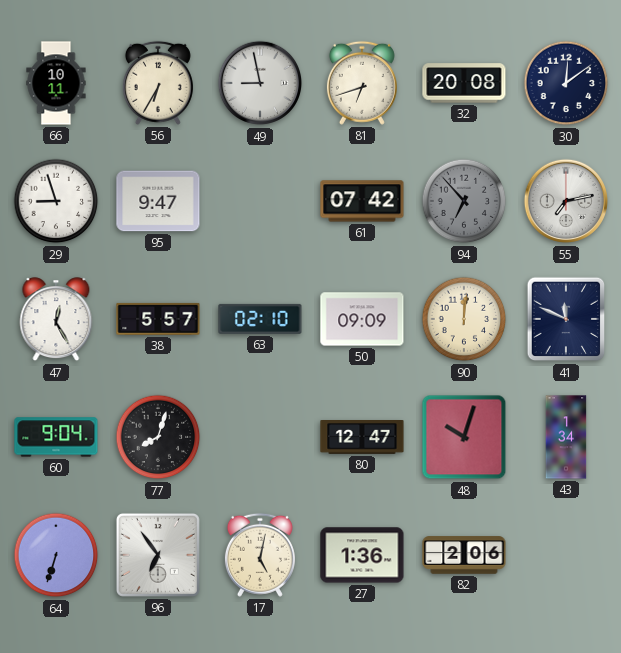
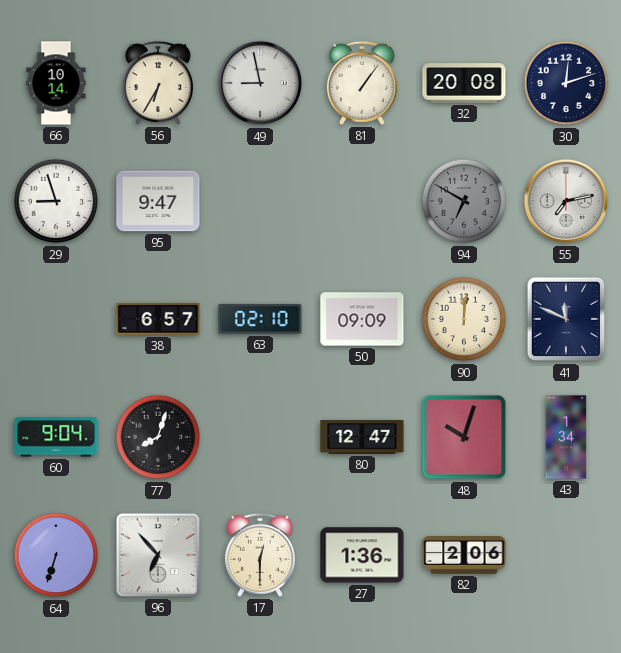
66: 10:11 -> 10:14
81: 6:42 -> 1:06
30: 12:09 -> 12:12
61: 07:42 -> none
94: 6:53 -> 6:50
47: 12:25 -> none
38: 5:57 -> 6:57
96: 6:54 -> 6:53
17: 5:02 -> 12:30
